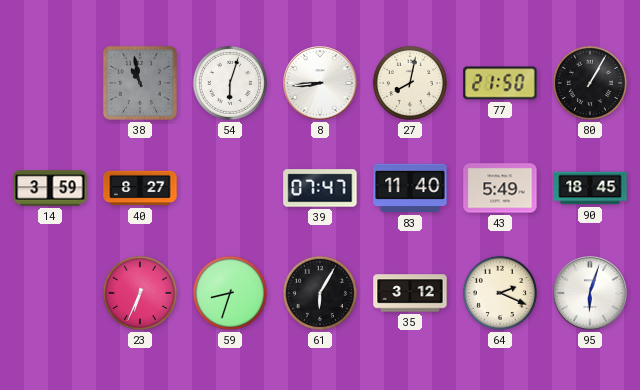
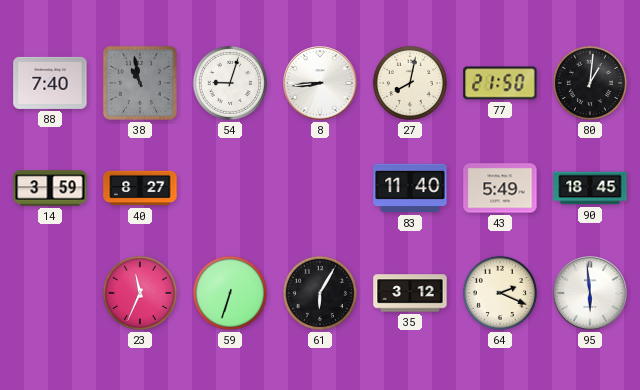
88: none -> 7:40
54: 6:03 -> 9:03
80: 1:05 -> 1:01
39: 07:47 -> none
23: 6:34 -> 11:34
59: 8:33 -> 6:33
95: 6:03 -> 5:59
